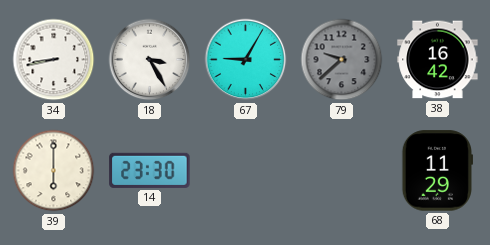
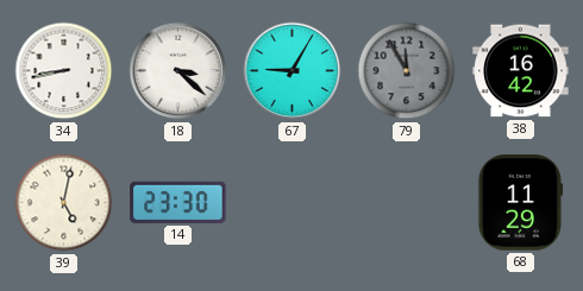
18: 3:25 -> 3:22
79: 9:38 -> 11:55
39: 6:00 -> 5:02
